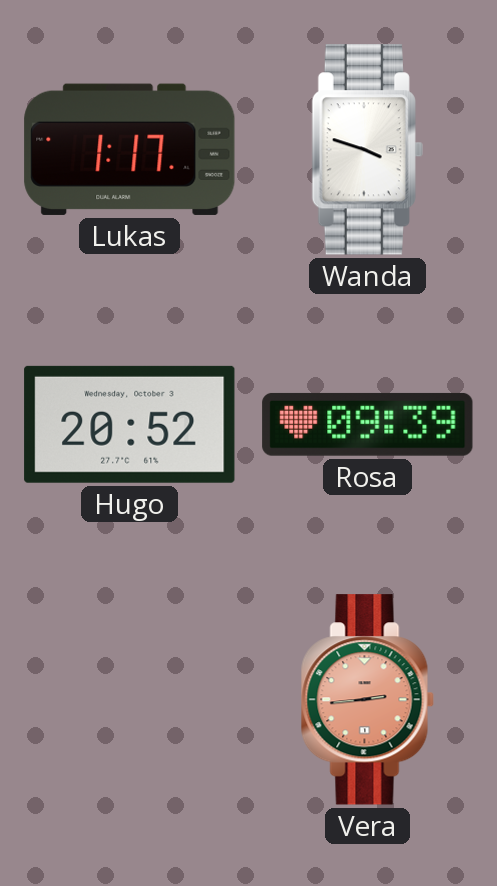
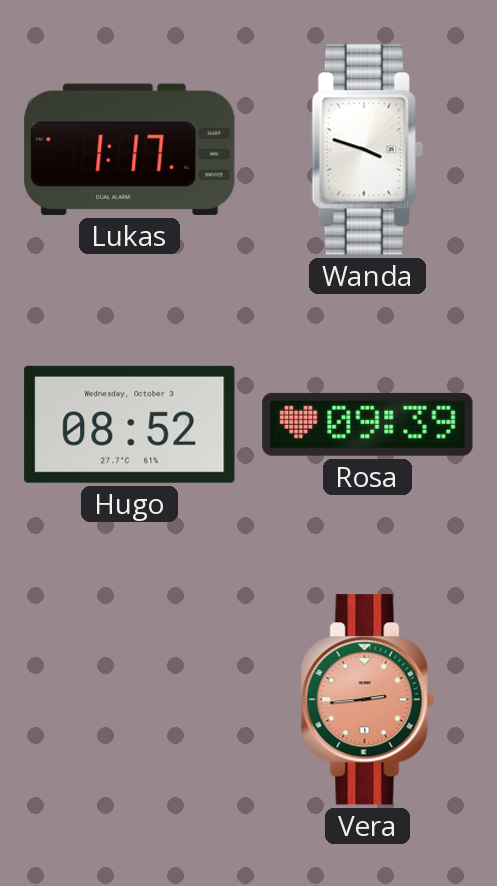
Hugo: 20:52 -> 08:52
